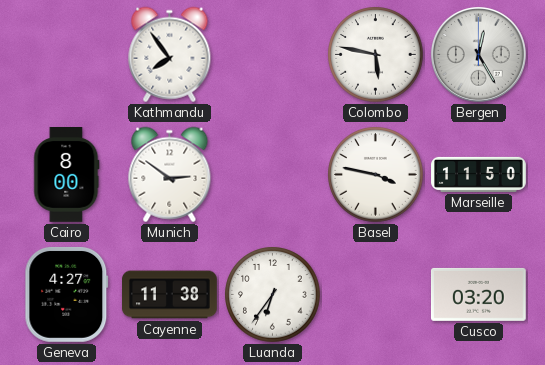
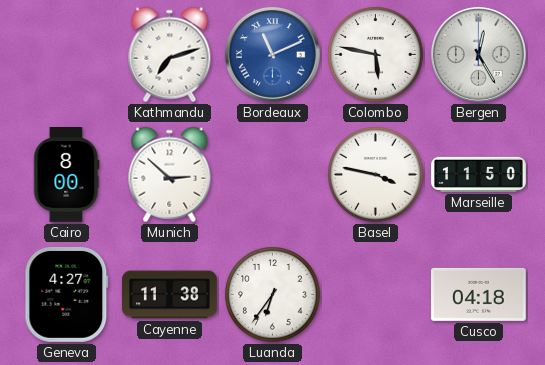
Kathmandu: 7:54 -> 7:12
Bordeaux: none -> 11:11
Munich: 2:51 -> 2:52
Cusco: 03:20 -> 04:18
